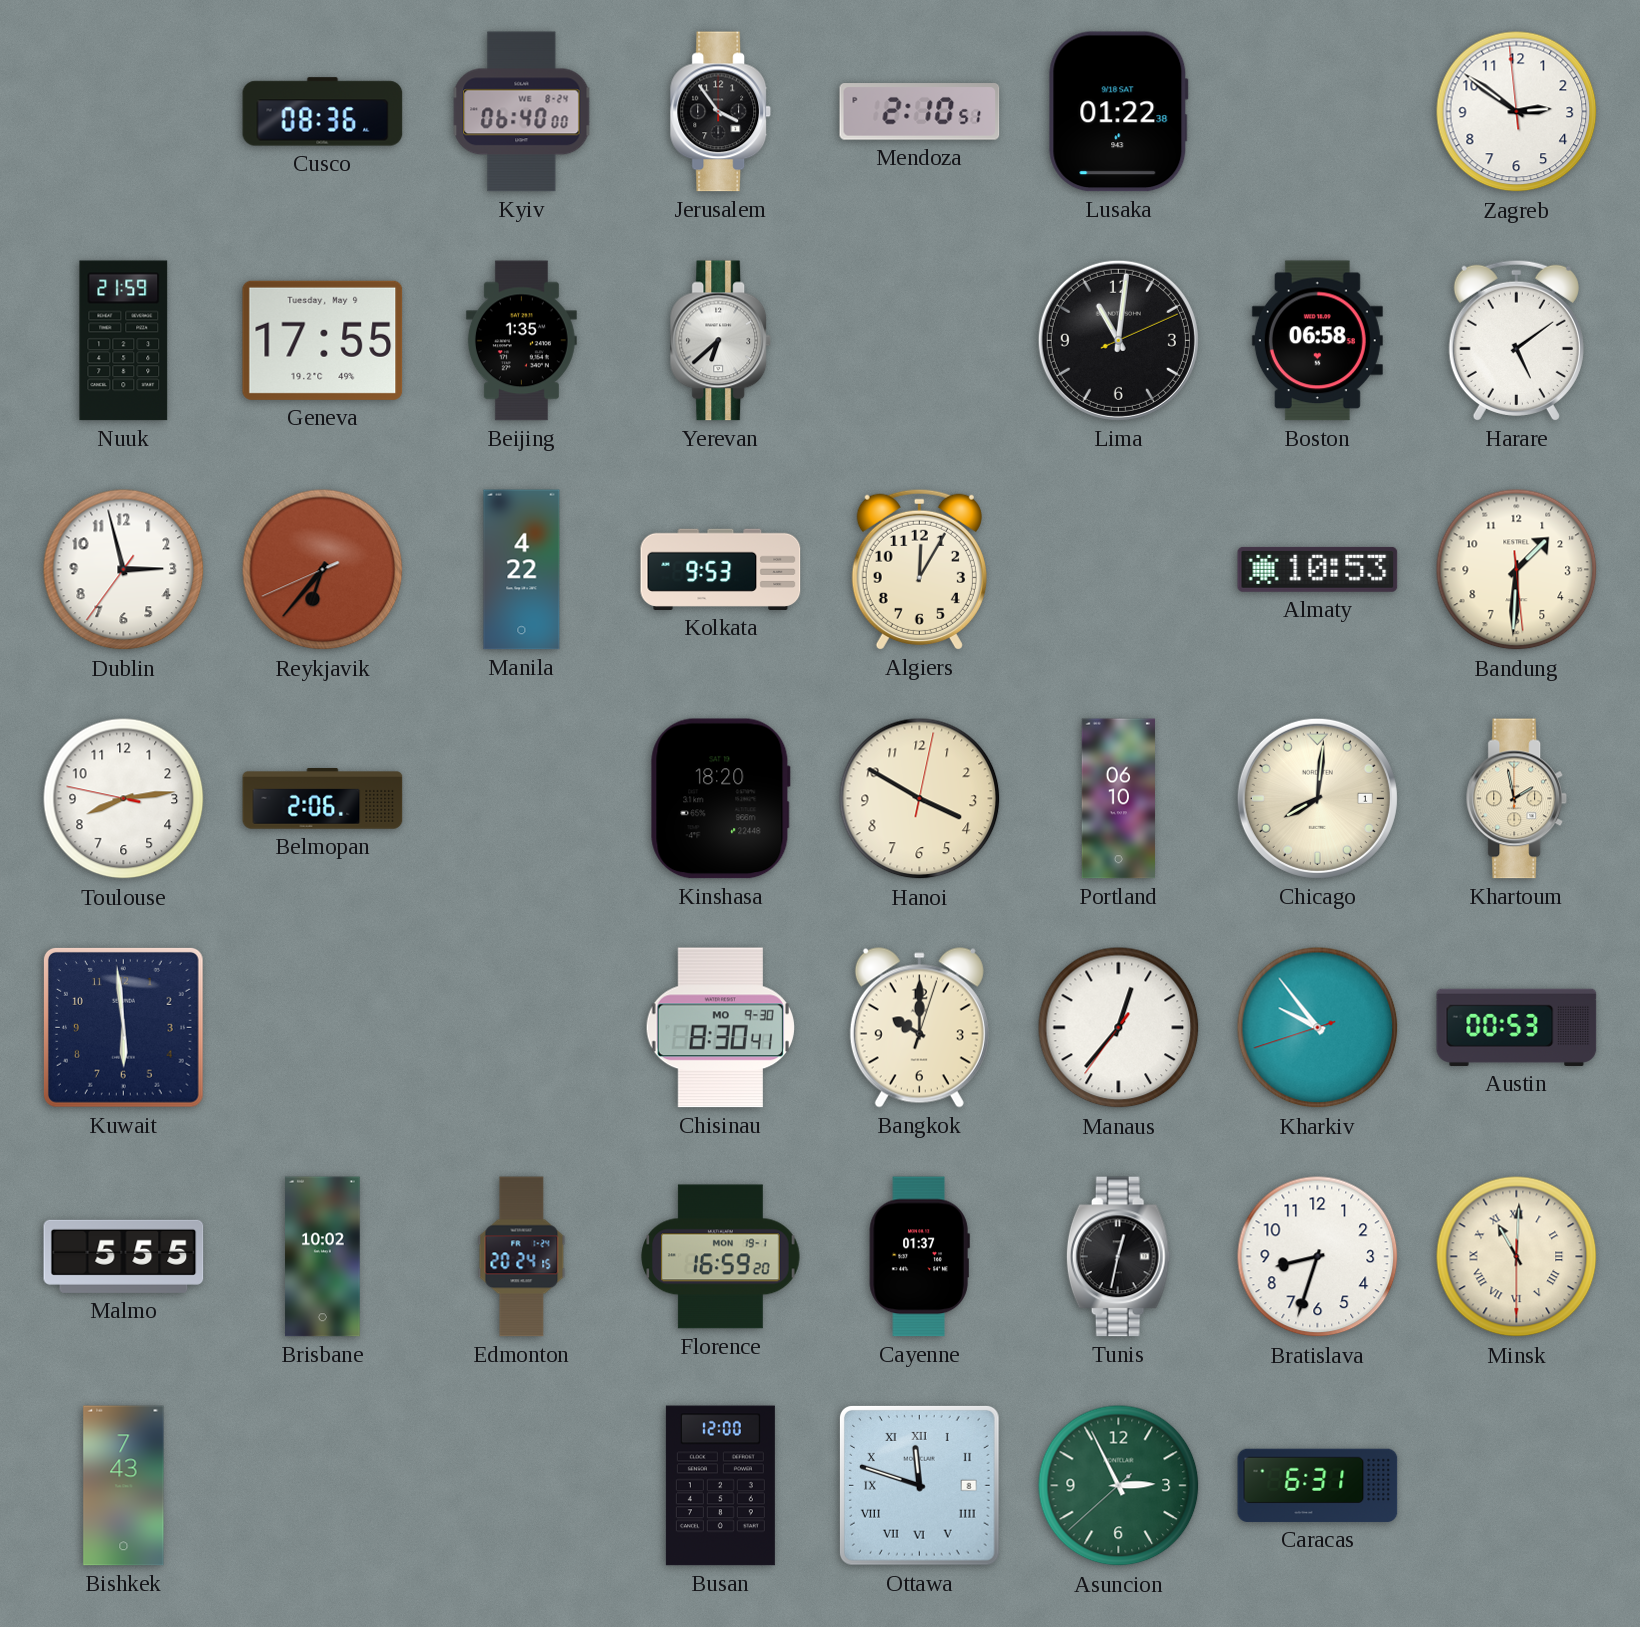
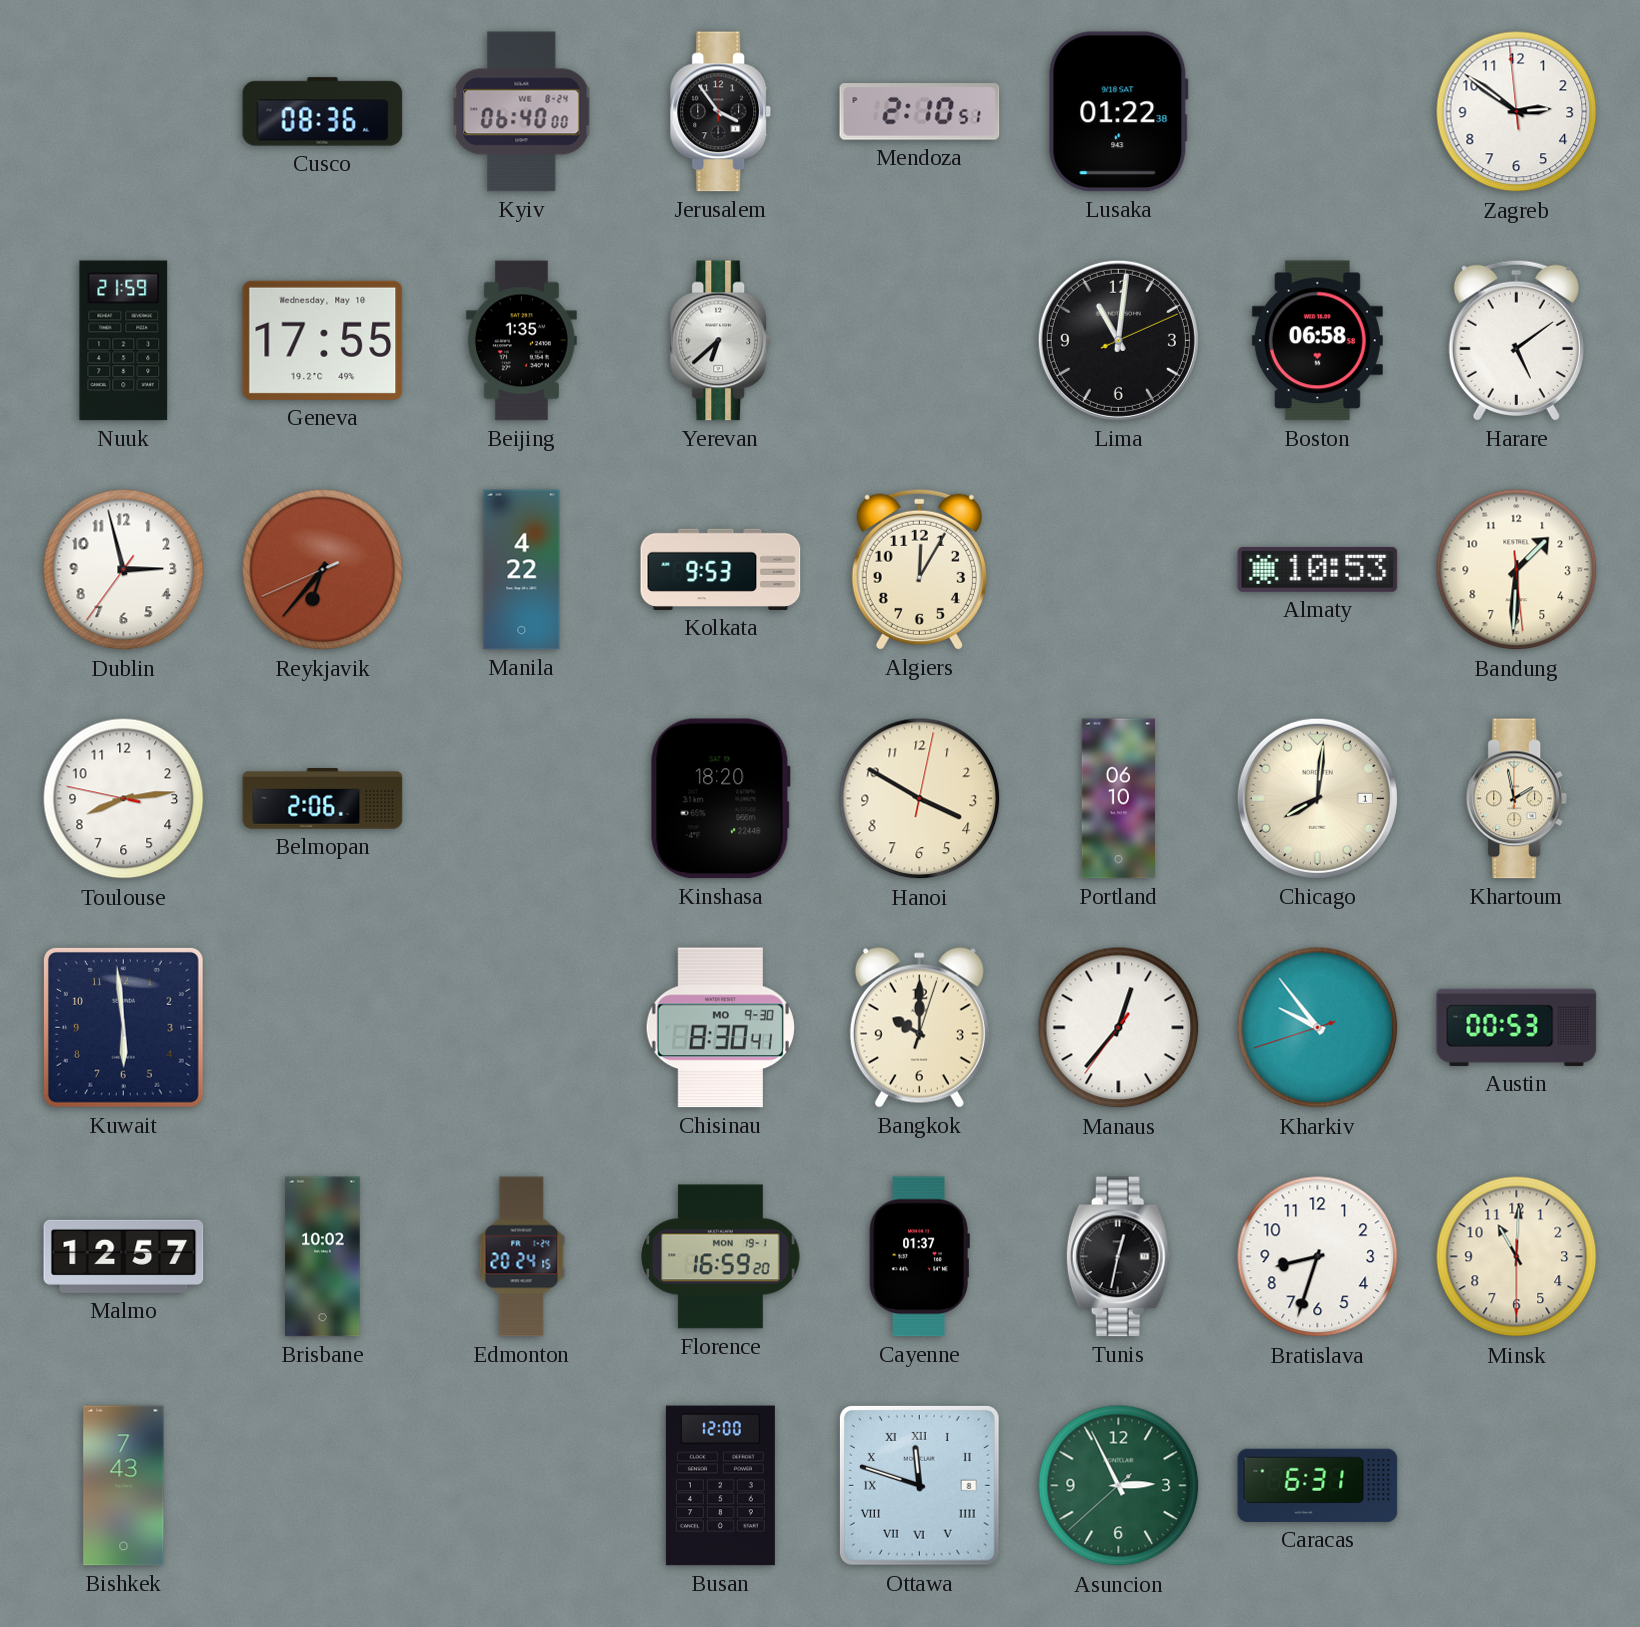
Geneva date: Tuesday, May 9 -> Wednesday, May 10
Malmo: 5:55 -> 12:57
Minsk numerals: Roman -> Arabic
